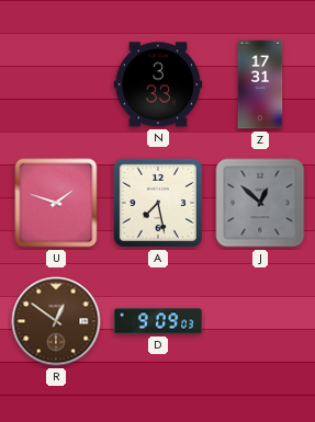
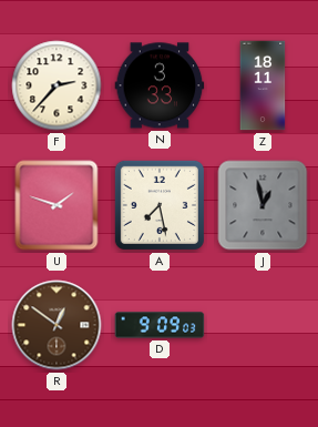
F: none -> 2:37
Z: 17:31 -> 18:11
J: 12:52 -> 12:58
